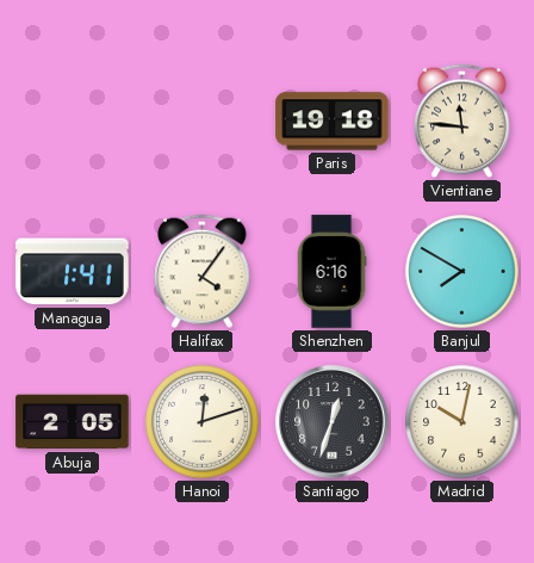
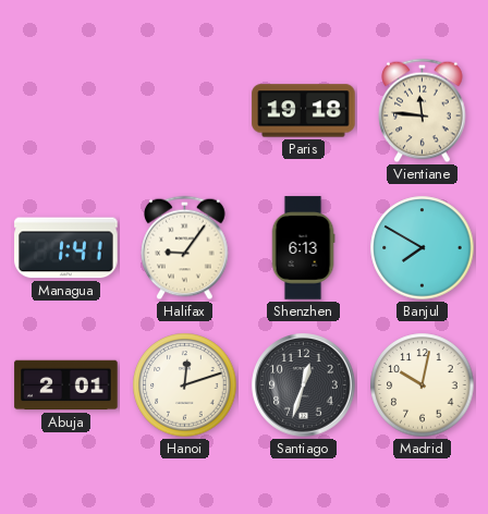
Halifax: 4:06 -> 9:06
Shenzhen: 6:16 -> 6:13
Abuja: 2:05 -> 2:01
